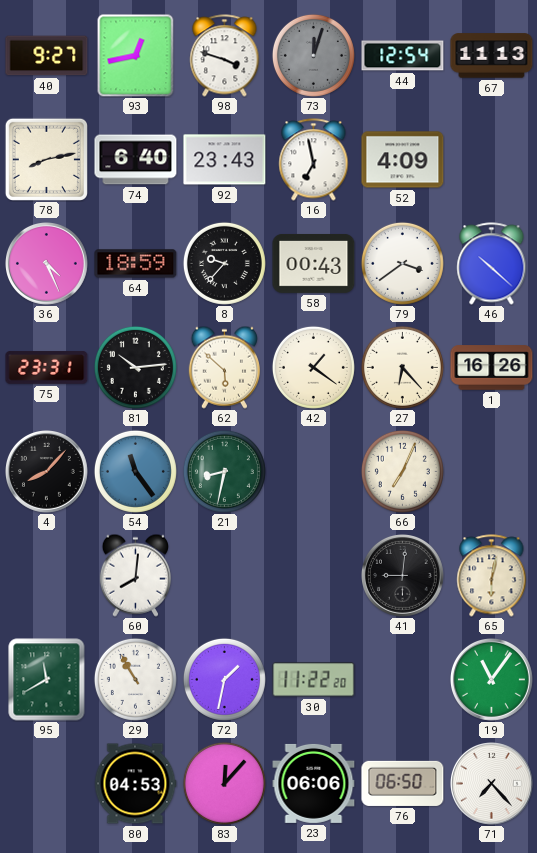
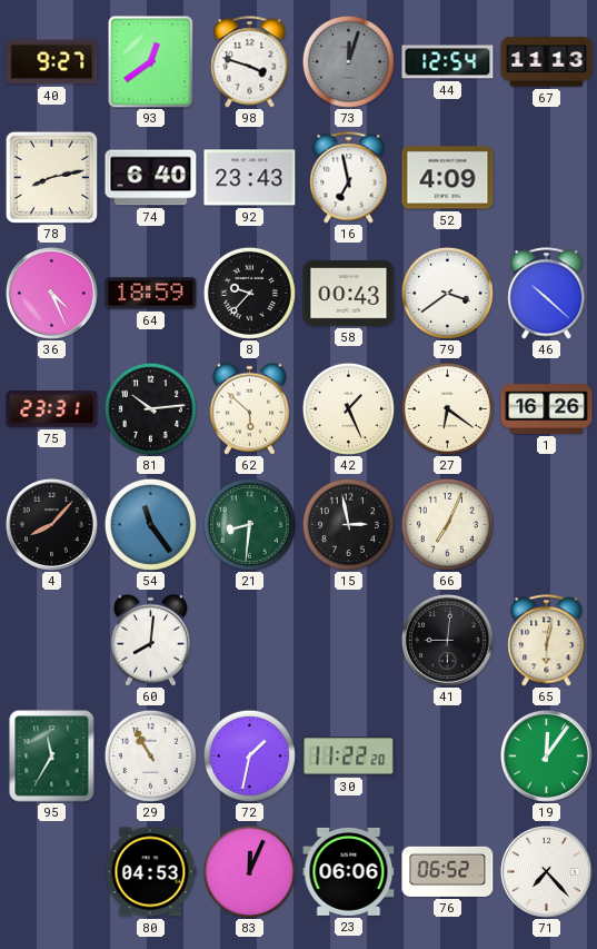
93: 12:43 -> 12:39
42: 1:21 -> 1:26
27: 6:23 -> 6:21
21: 8:32 -> 8:31
15: none -> 2:58
95: 11:40 -> 11:35
19: 11:06 -> 12:06
83: 12:07 -> 12:04
76: 06:50 -> 06:52
